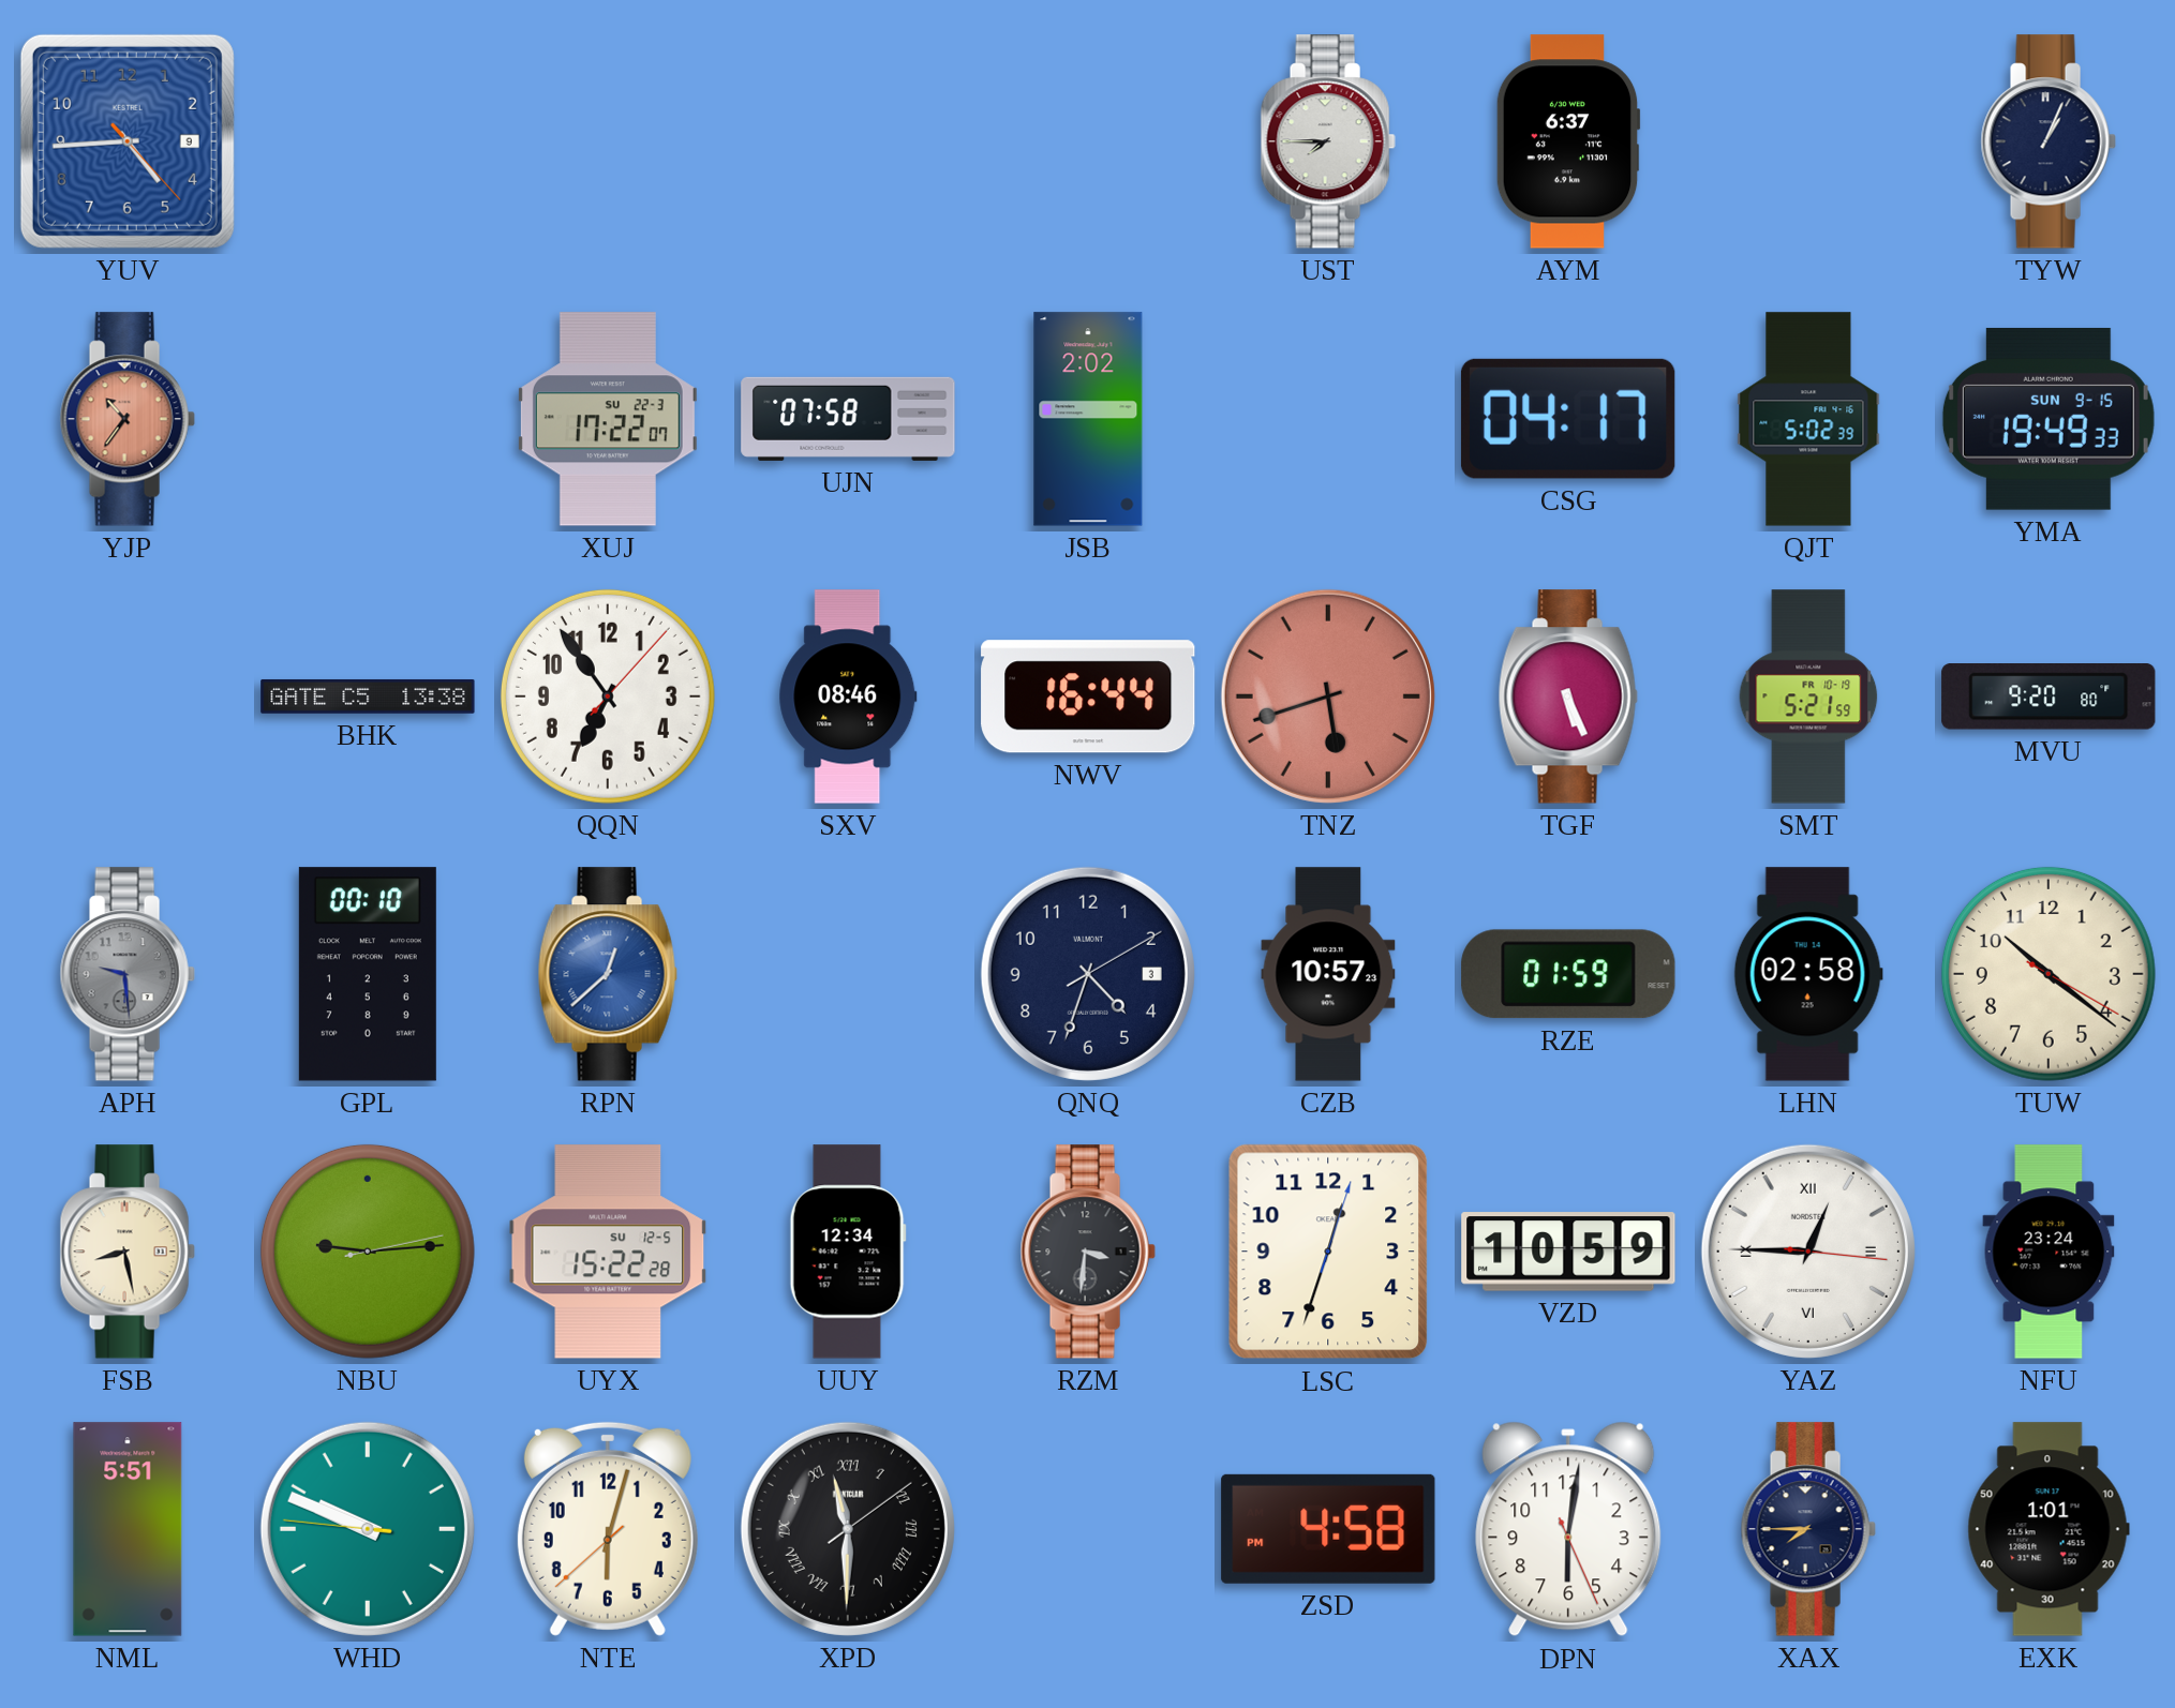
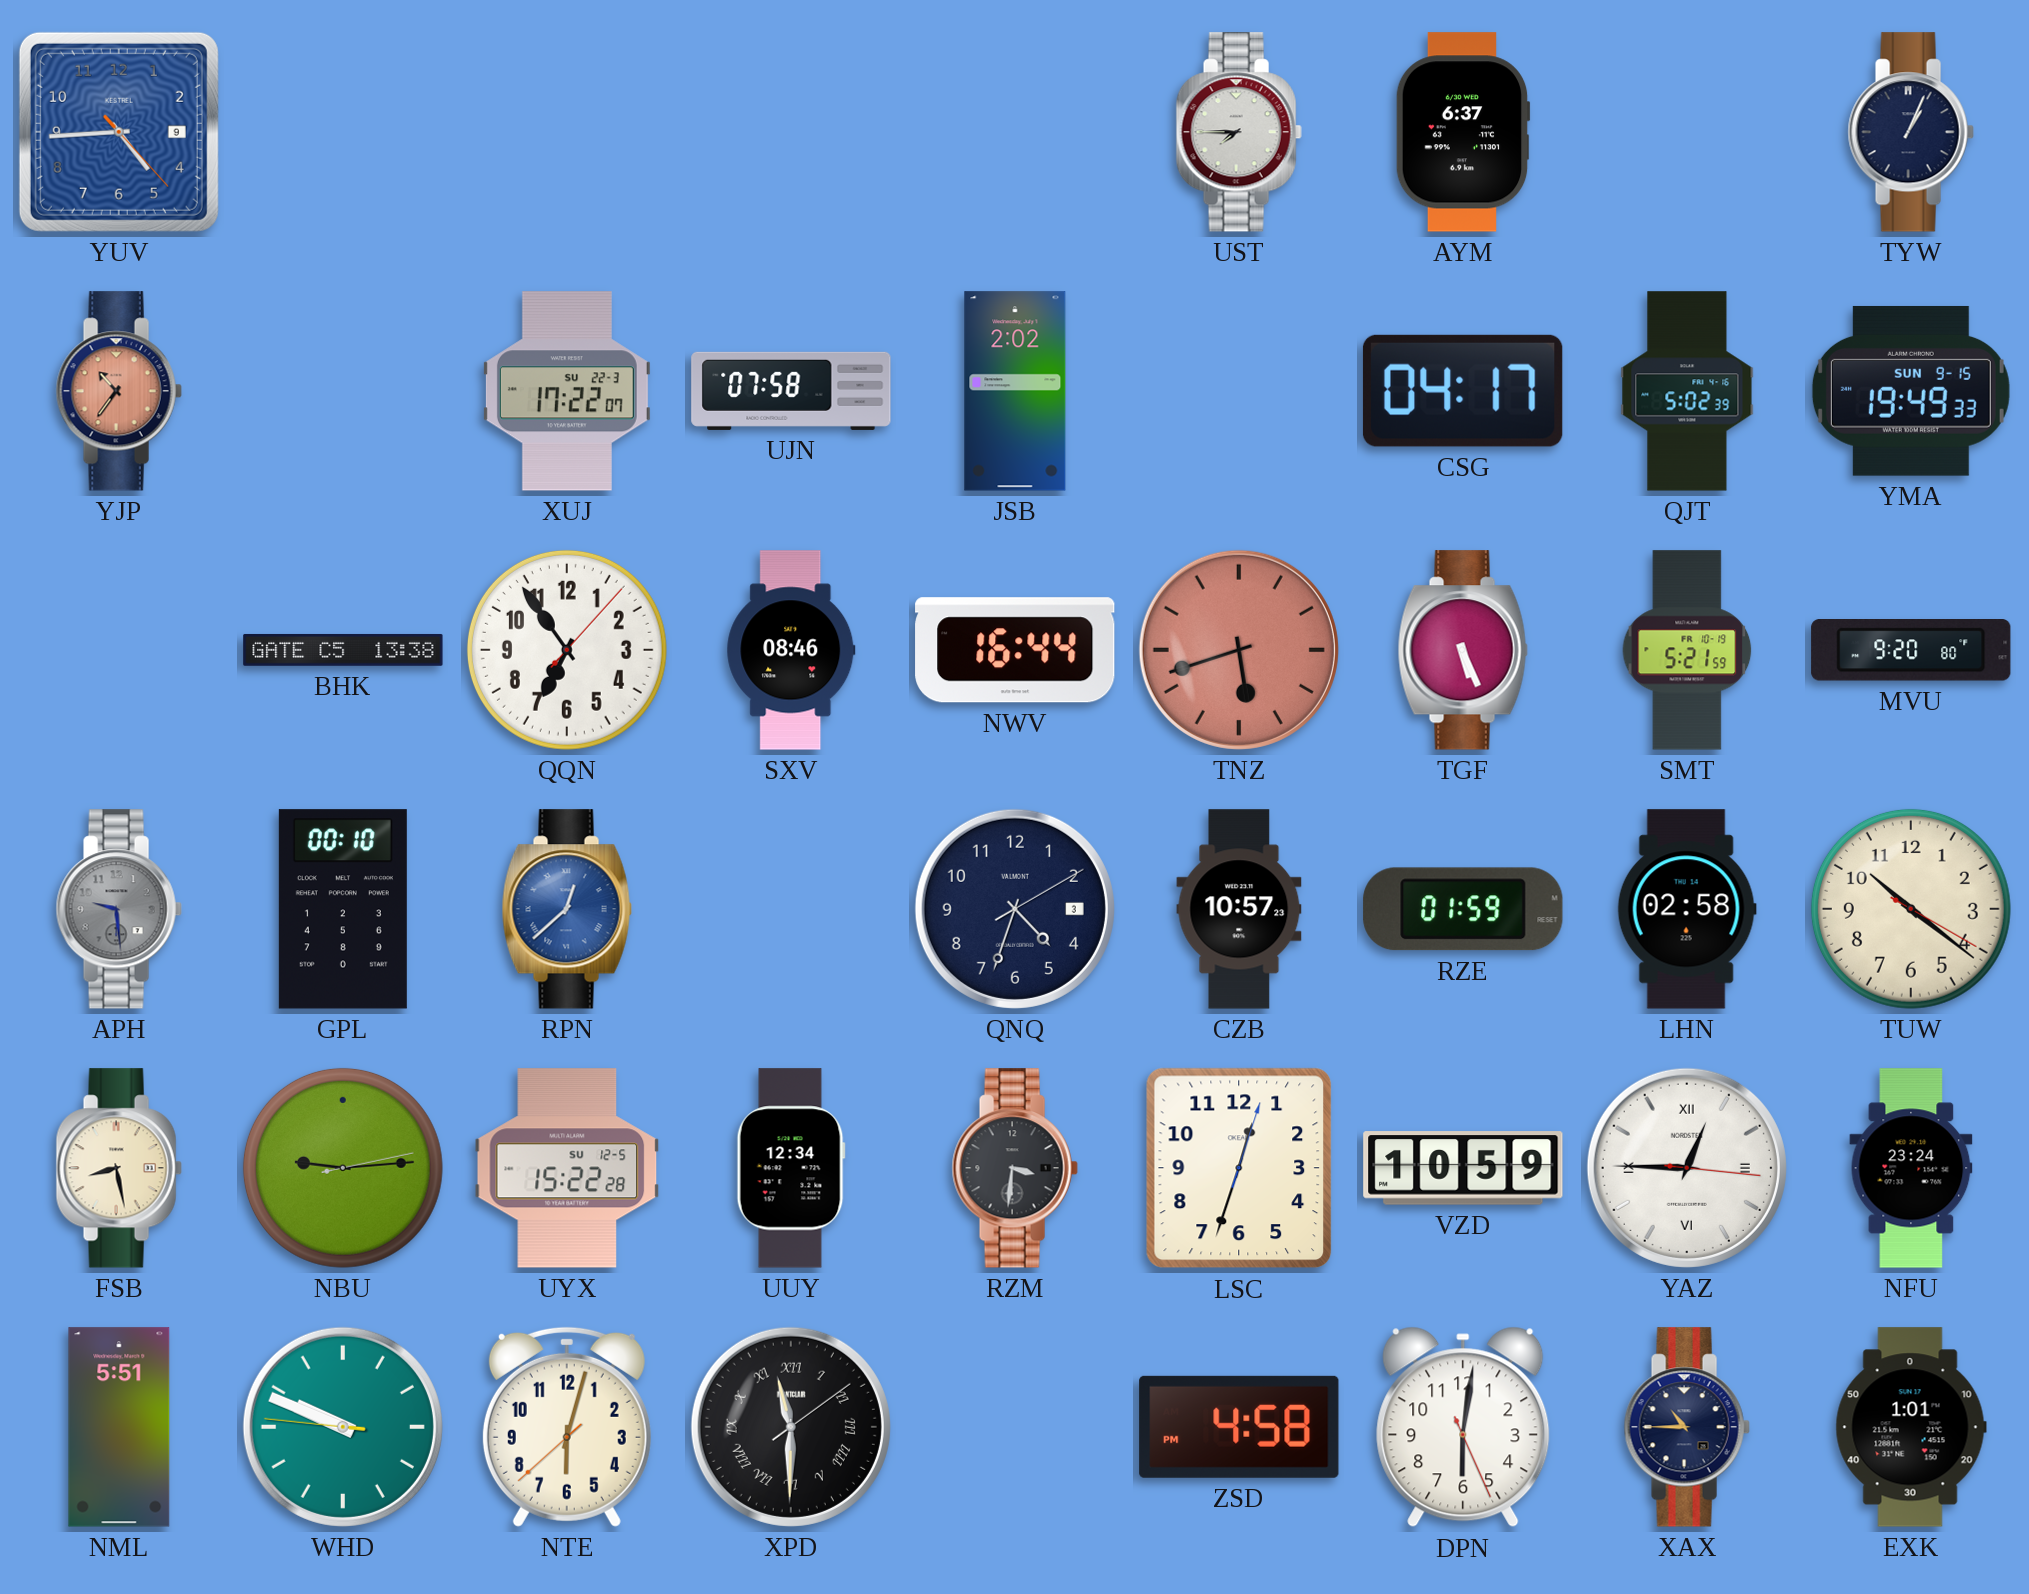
XAX: 7:45 -> 10:45
